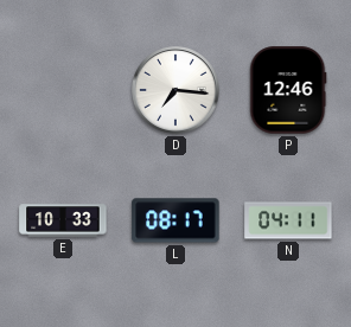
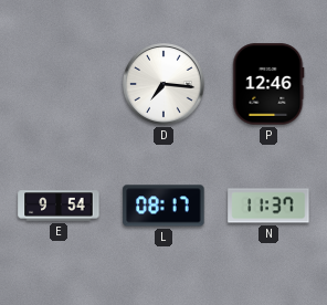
E: 10:33 -> 9:54
N: 04:11 -> 11:37
